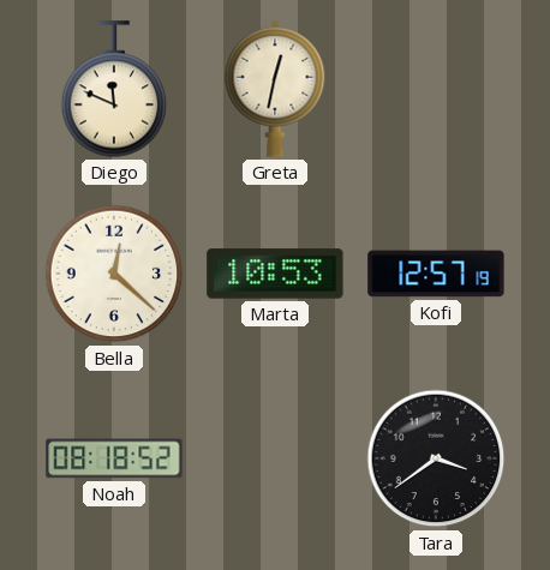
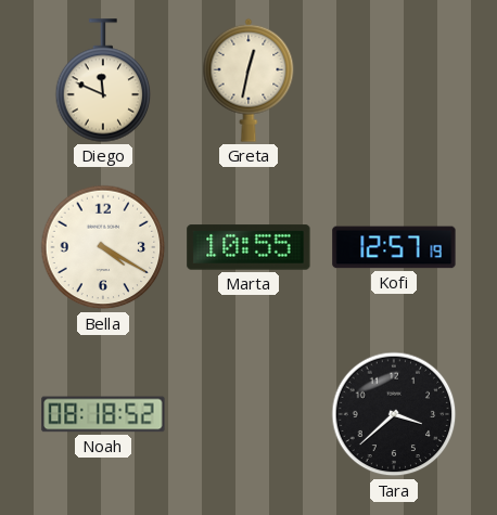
Bella: 12:22 -> 4:20
Marta: 10:53 -> 10:55
Tara: 3:39 -> 3:38
